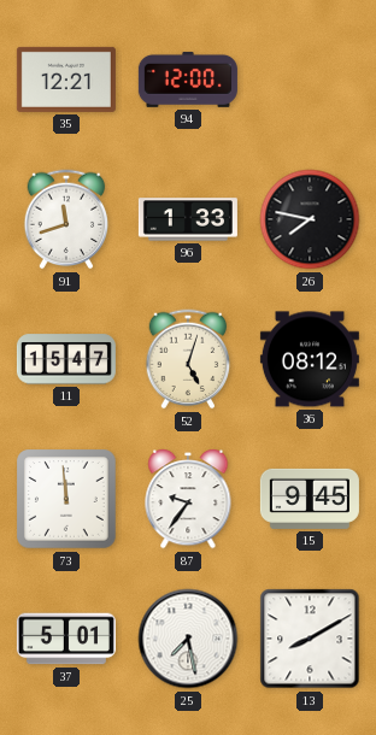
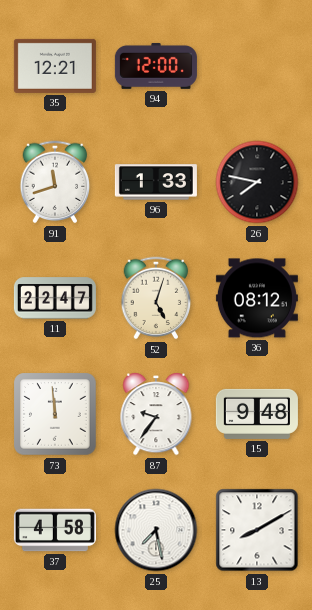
11: 15:47 -> 22:47
15: 9:45 -> 9:48
37: 5:01 -> 4:58
